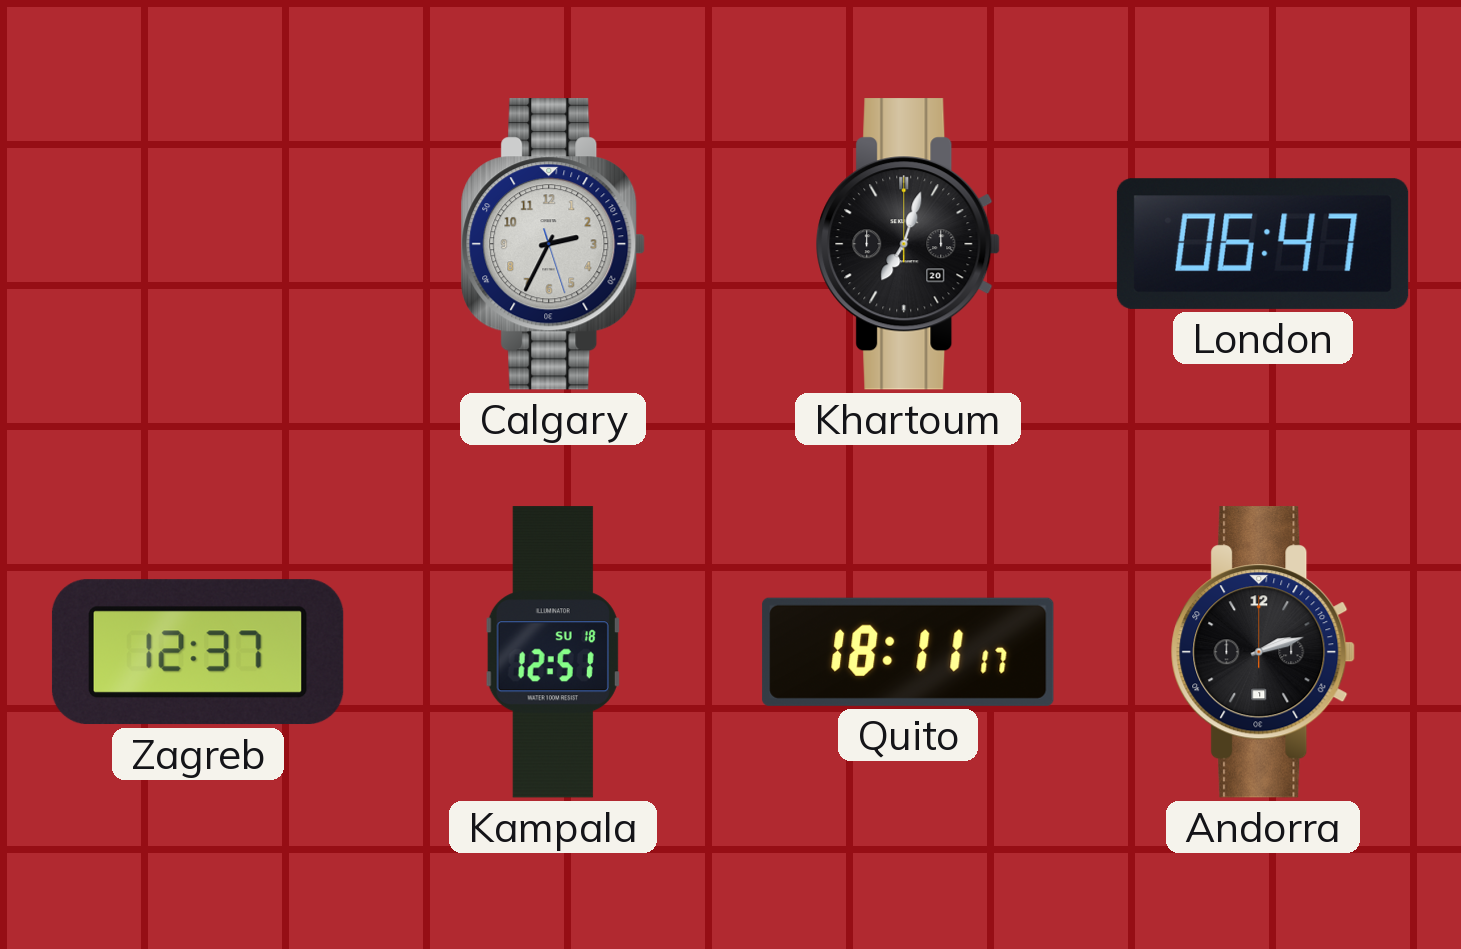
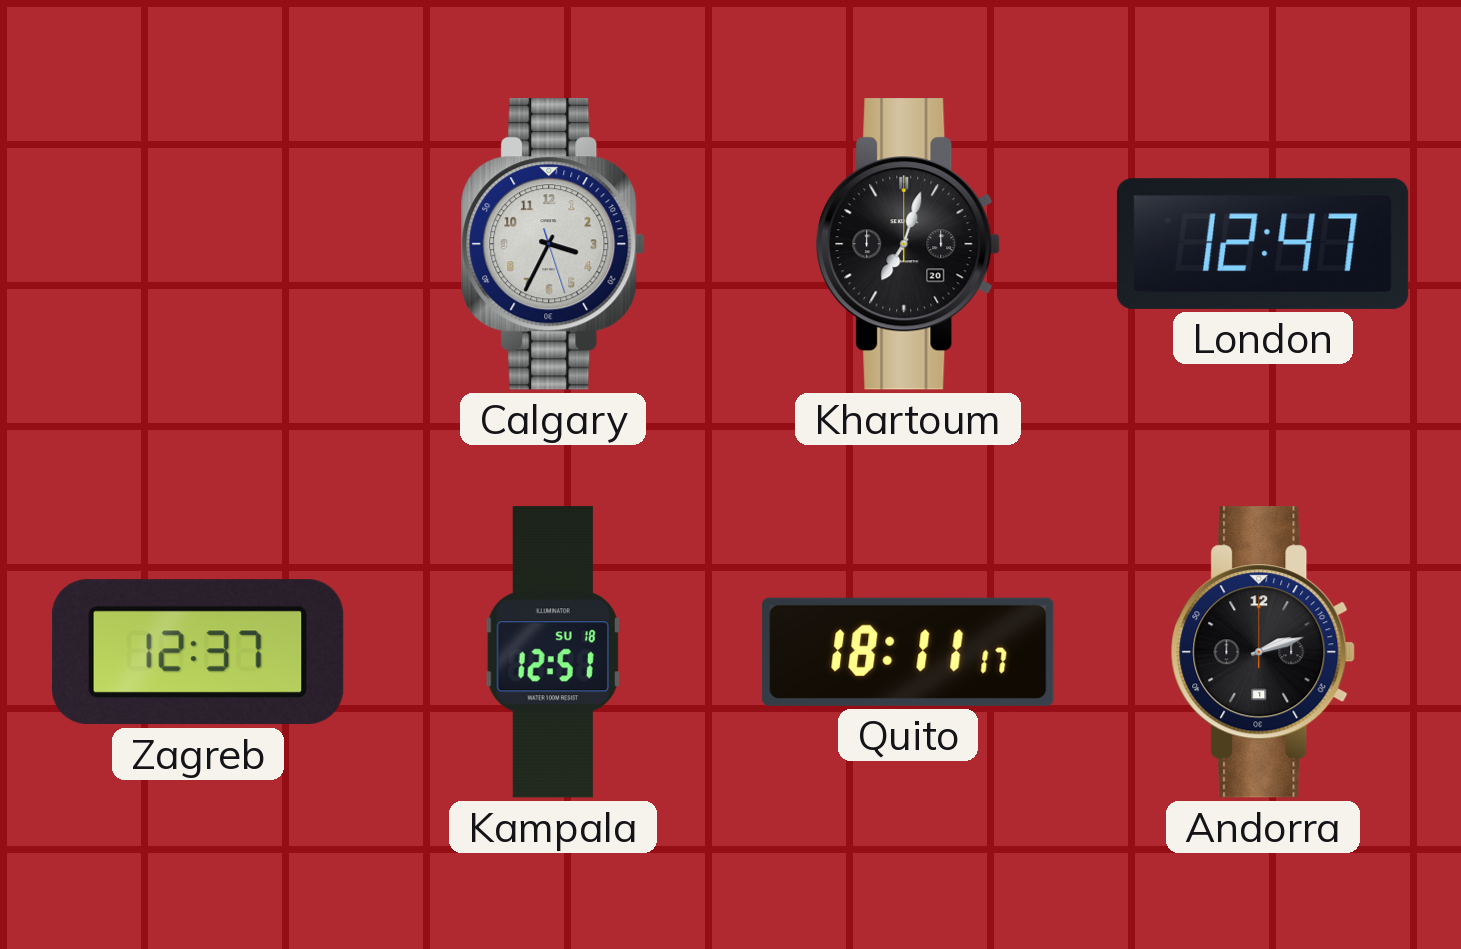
Calgary: 2:34 -> 3:34
London: 06:47 -> 12:47
